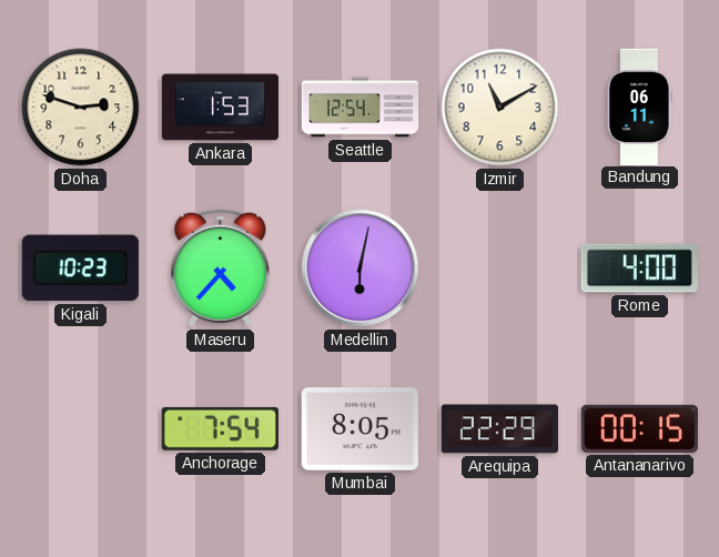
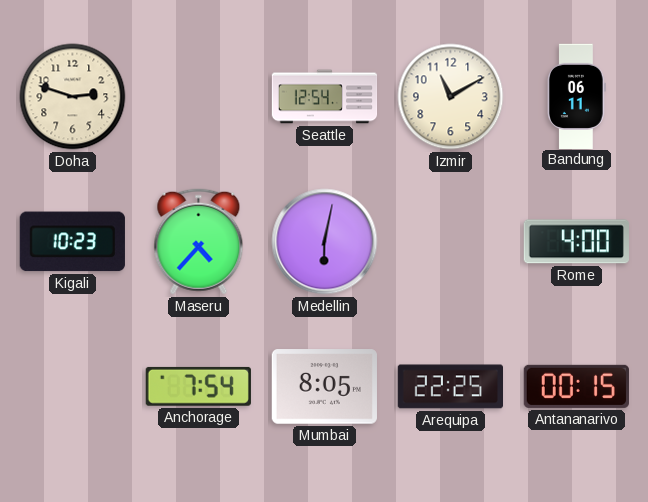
Ankara: 1:53 -> none
Arequipa: 22:29 -> 22:25
